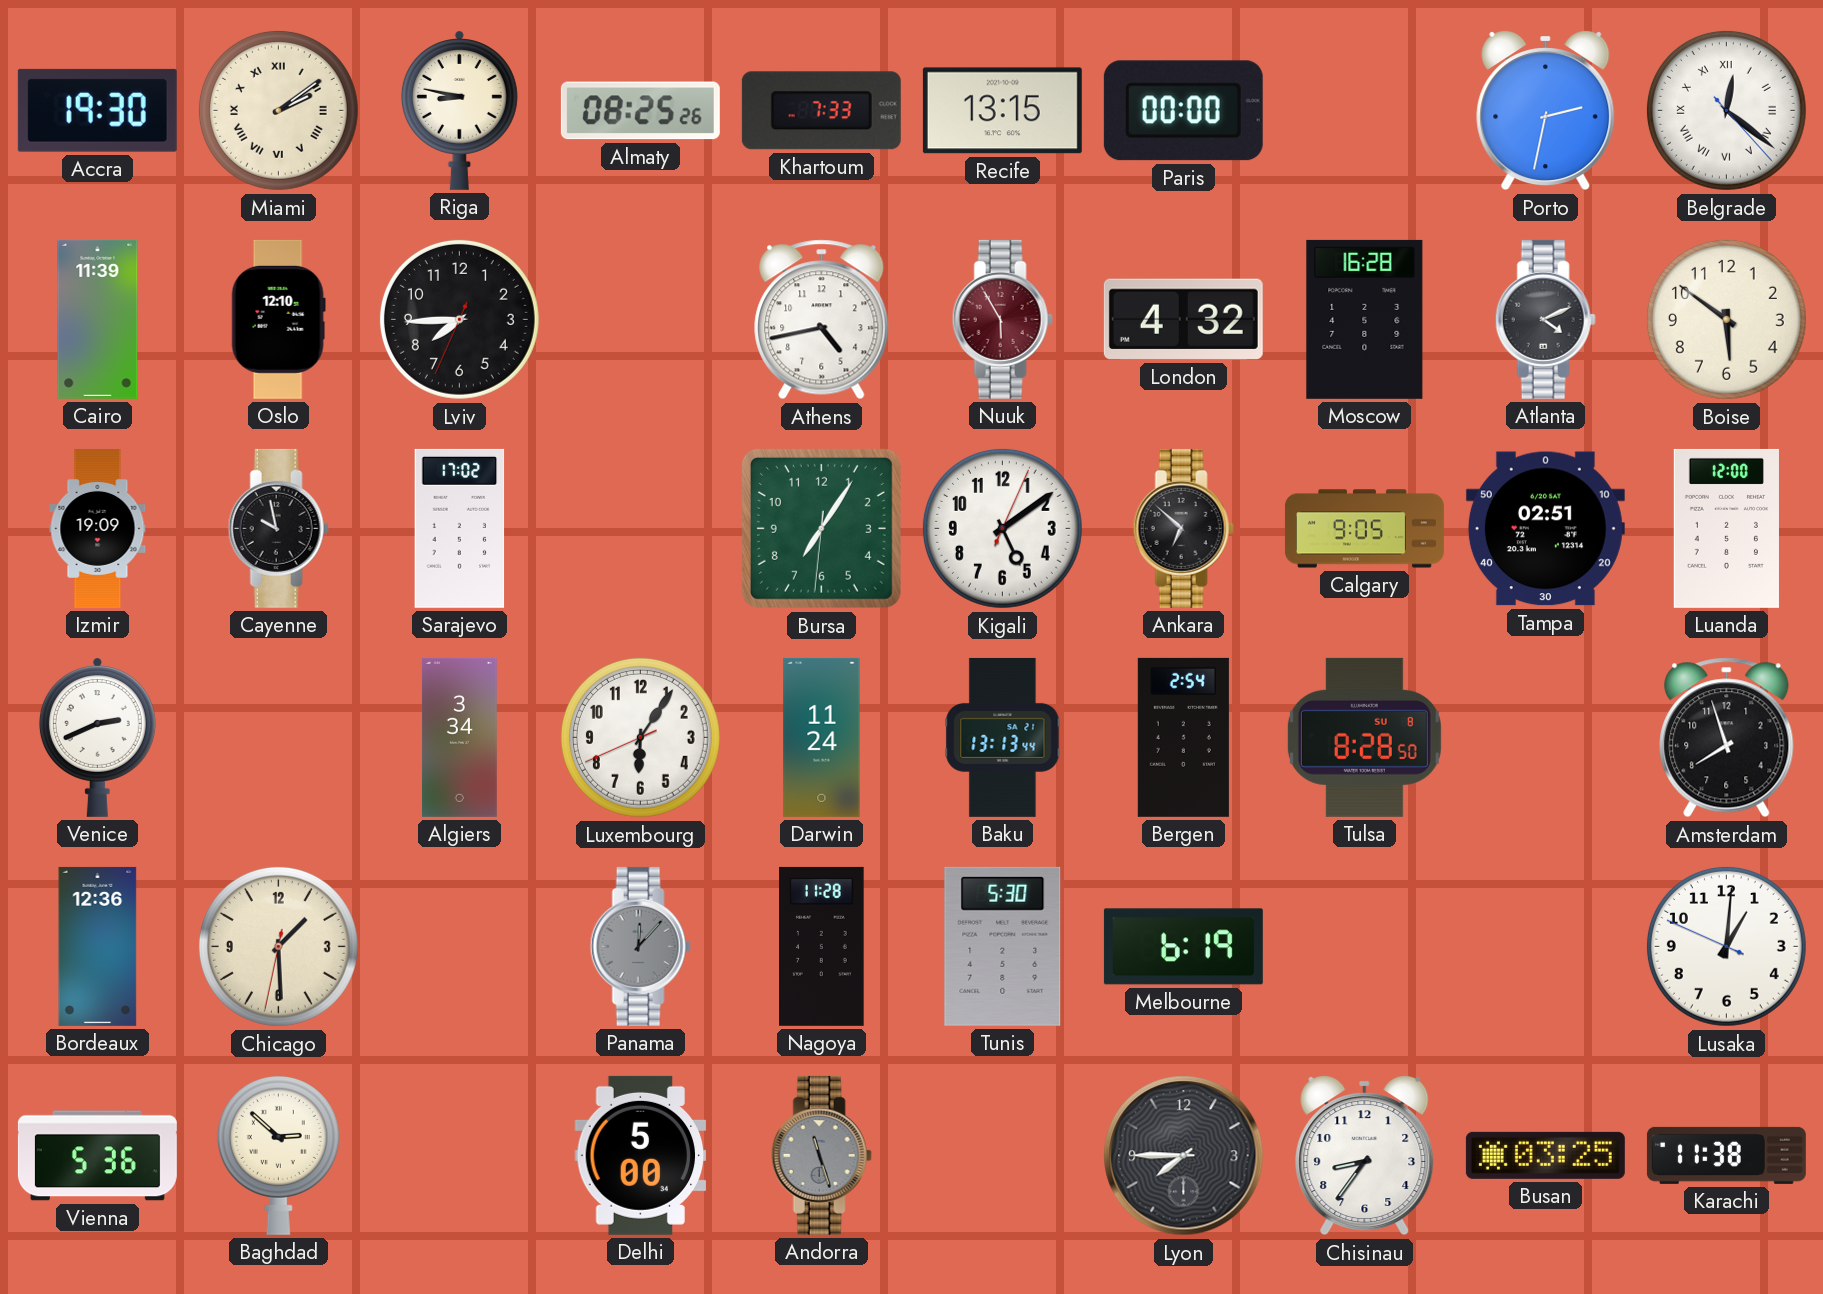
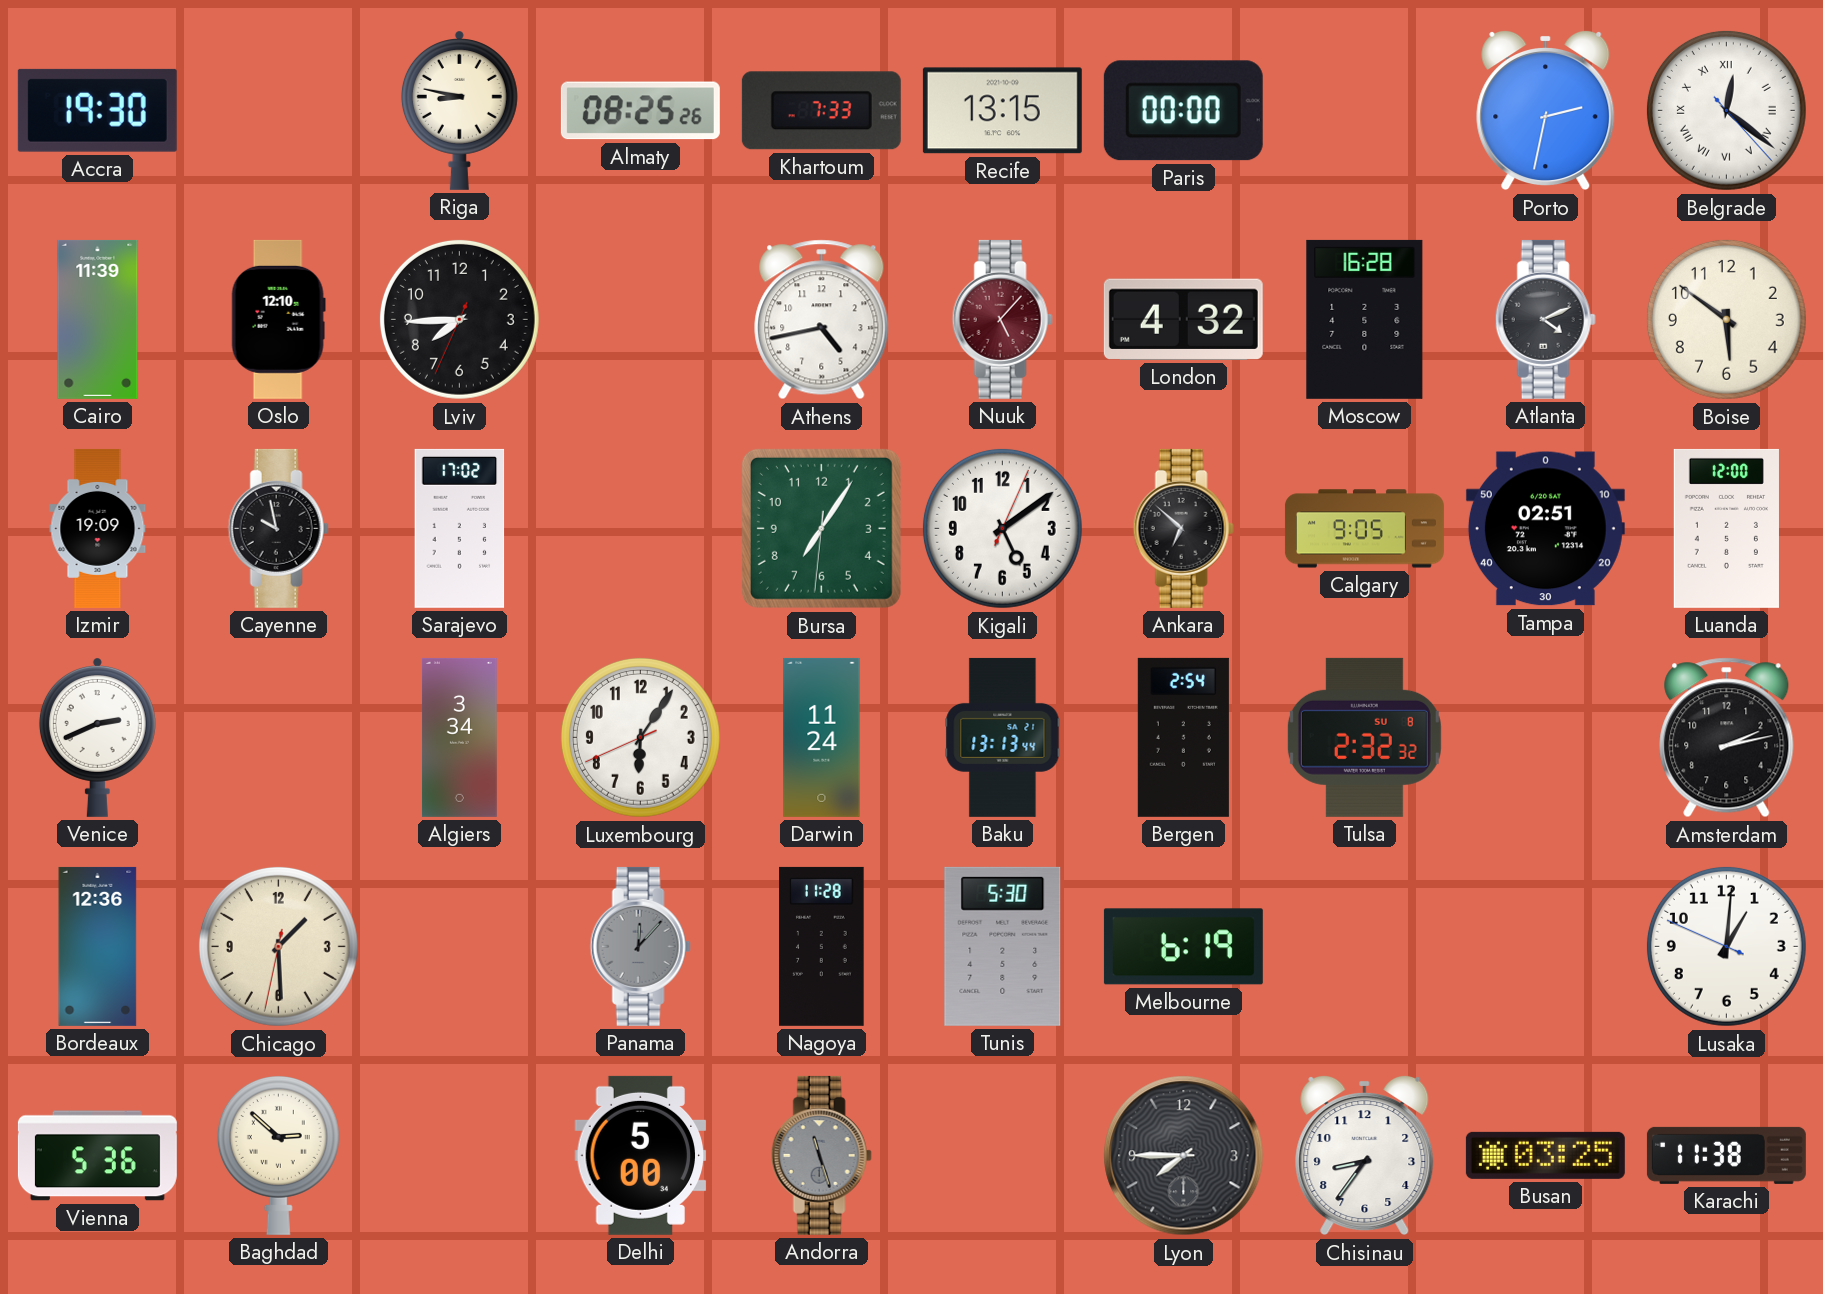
Miami: 2:09 -> none
Nuuk: 5:55 -> 5:07
Tulsa: 8:28 -> 2:32
Amsterdam: 7:57 -> 2:13
